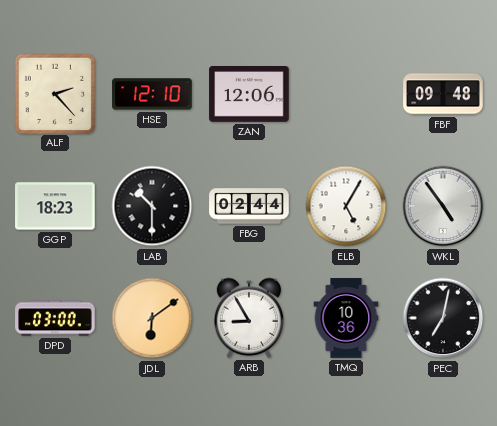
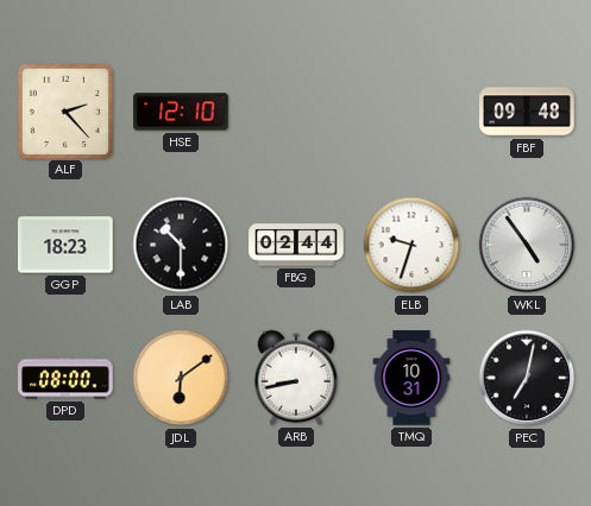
ZAN: 12:06 -> none
ELB: 5:05 -> 9:33
DPD: 03:00 -> 08:00
ARB: 8:55 -> 8:43
TMQ: 10:36 -> 10:31
